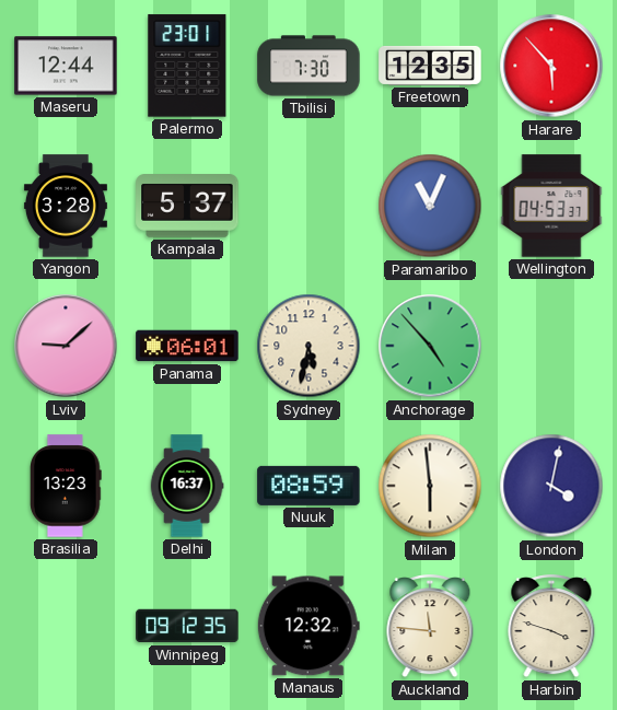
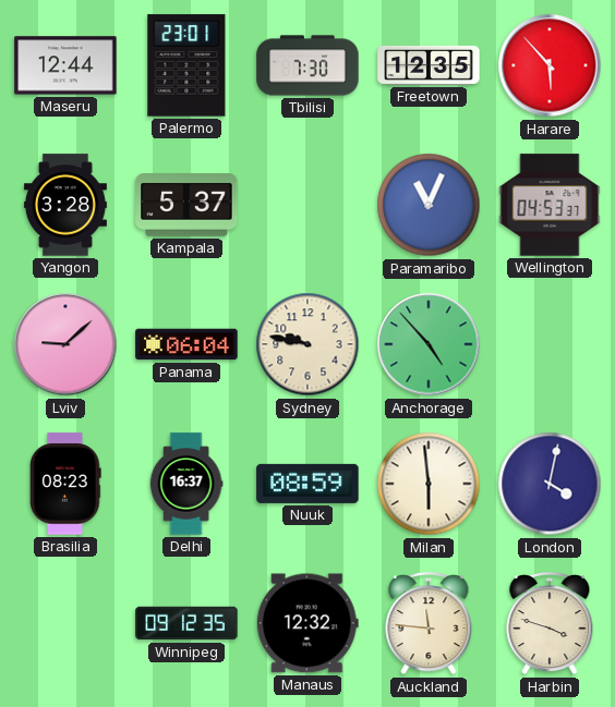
Panama: 06:01 -> 06:04
Sydney: 5:32 -> 9:47
Brasilia: 13:23 -> 08:23
